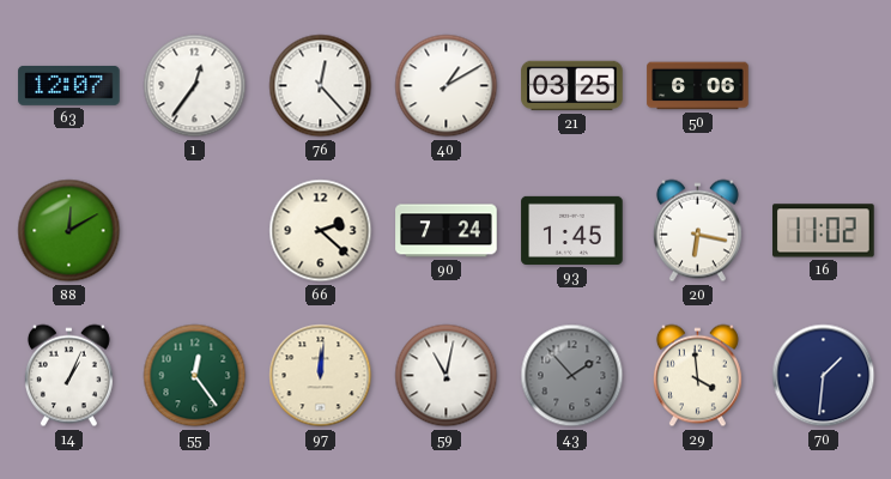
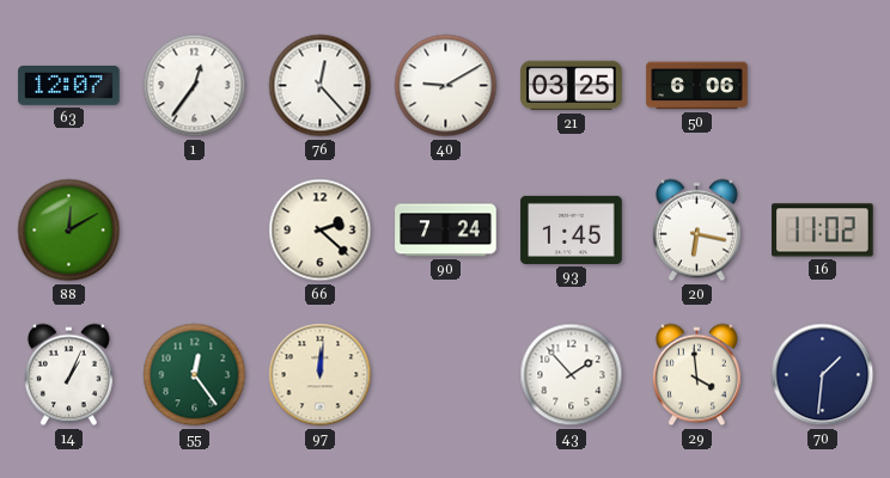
40: 1:10 -> 9:10
59: 11:02 -> none
43 dial: grey -> white
